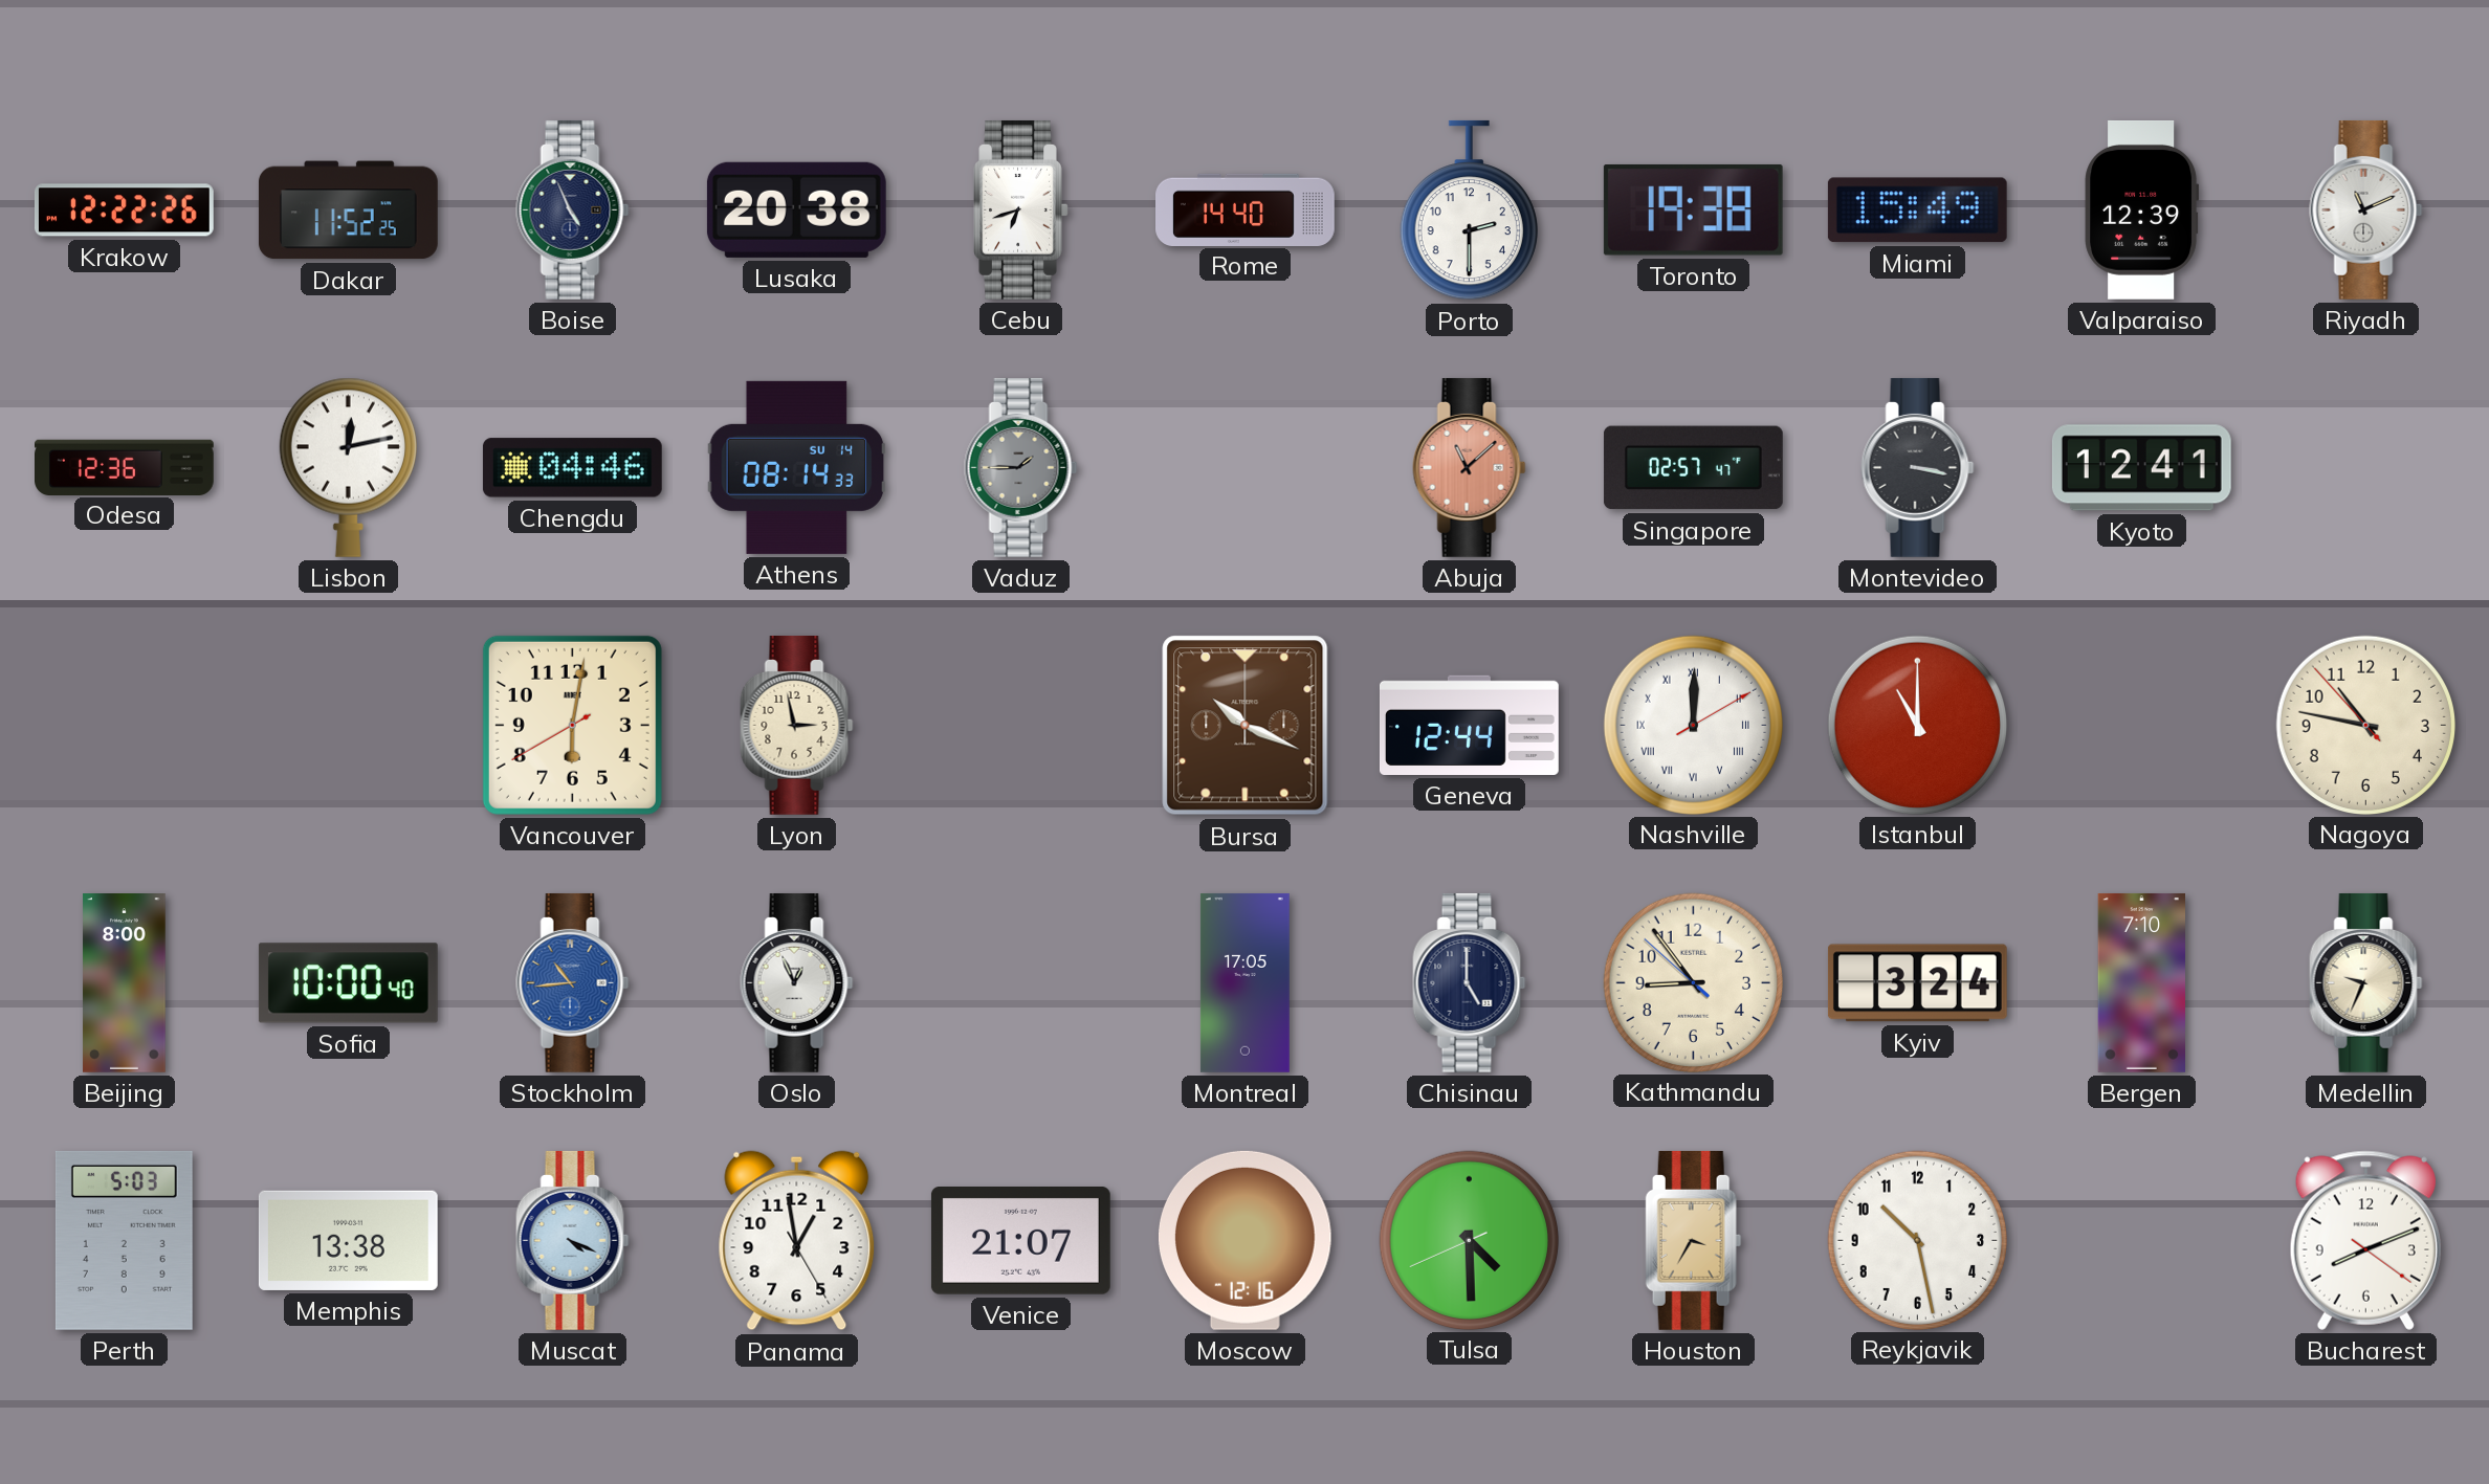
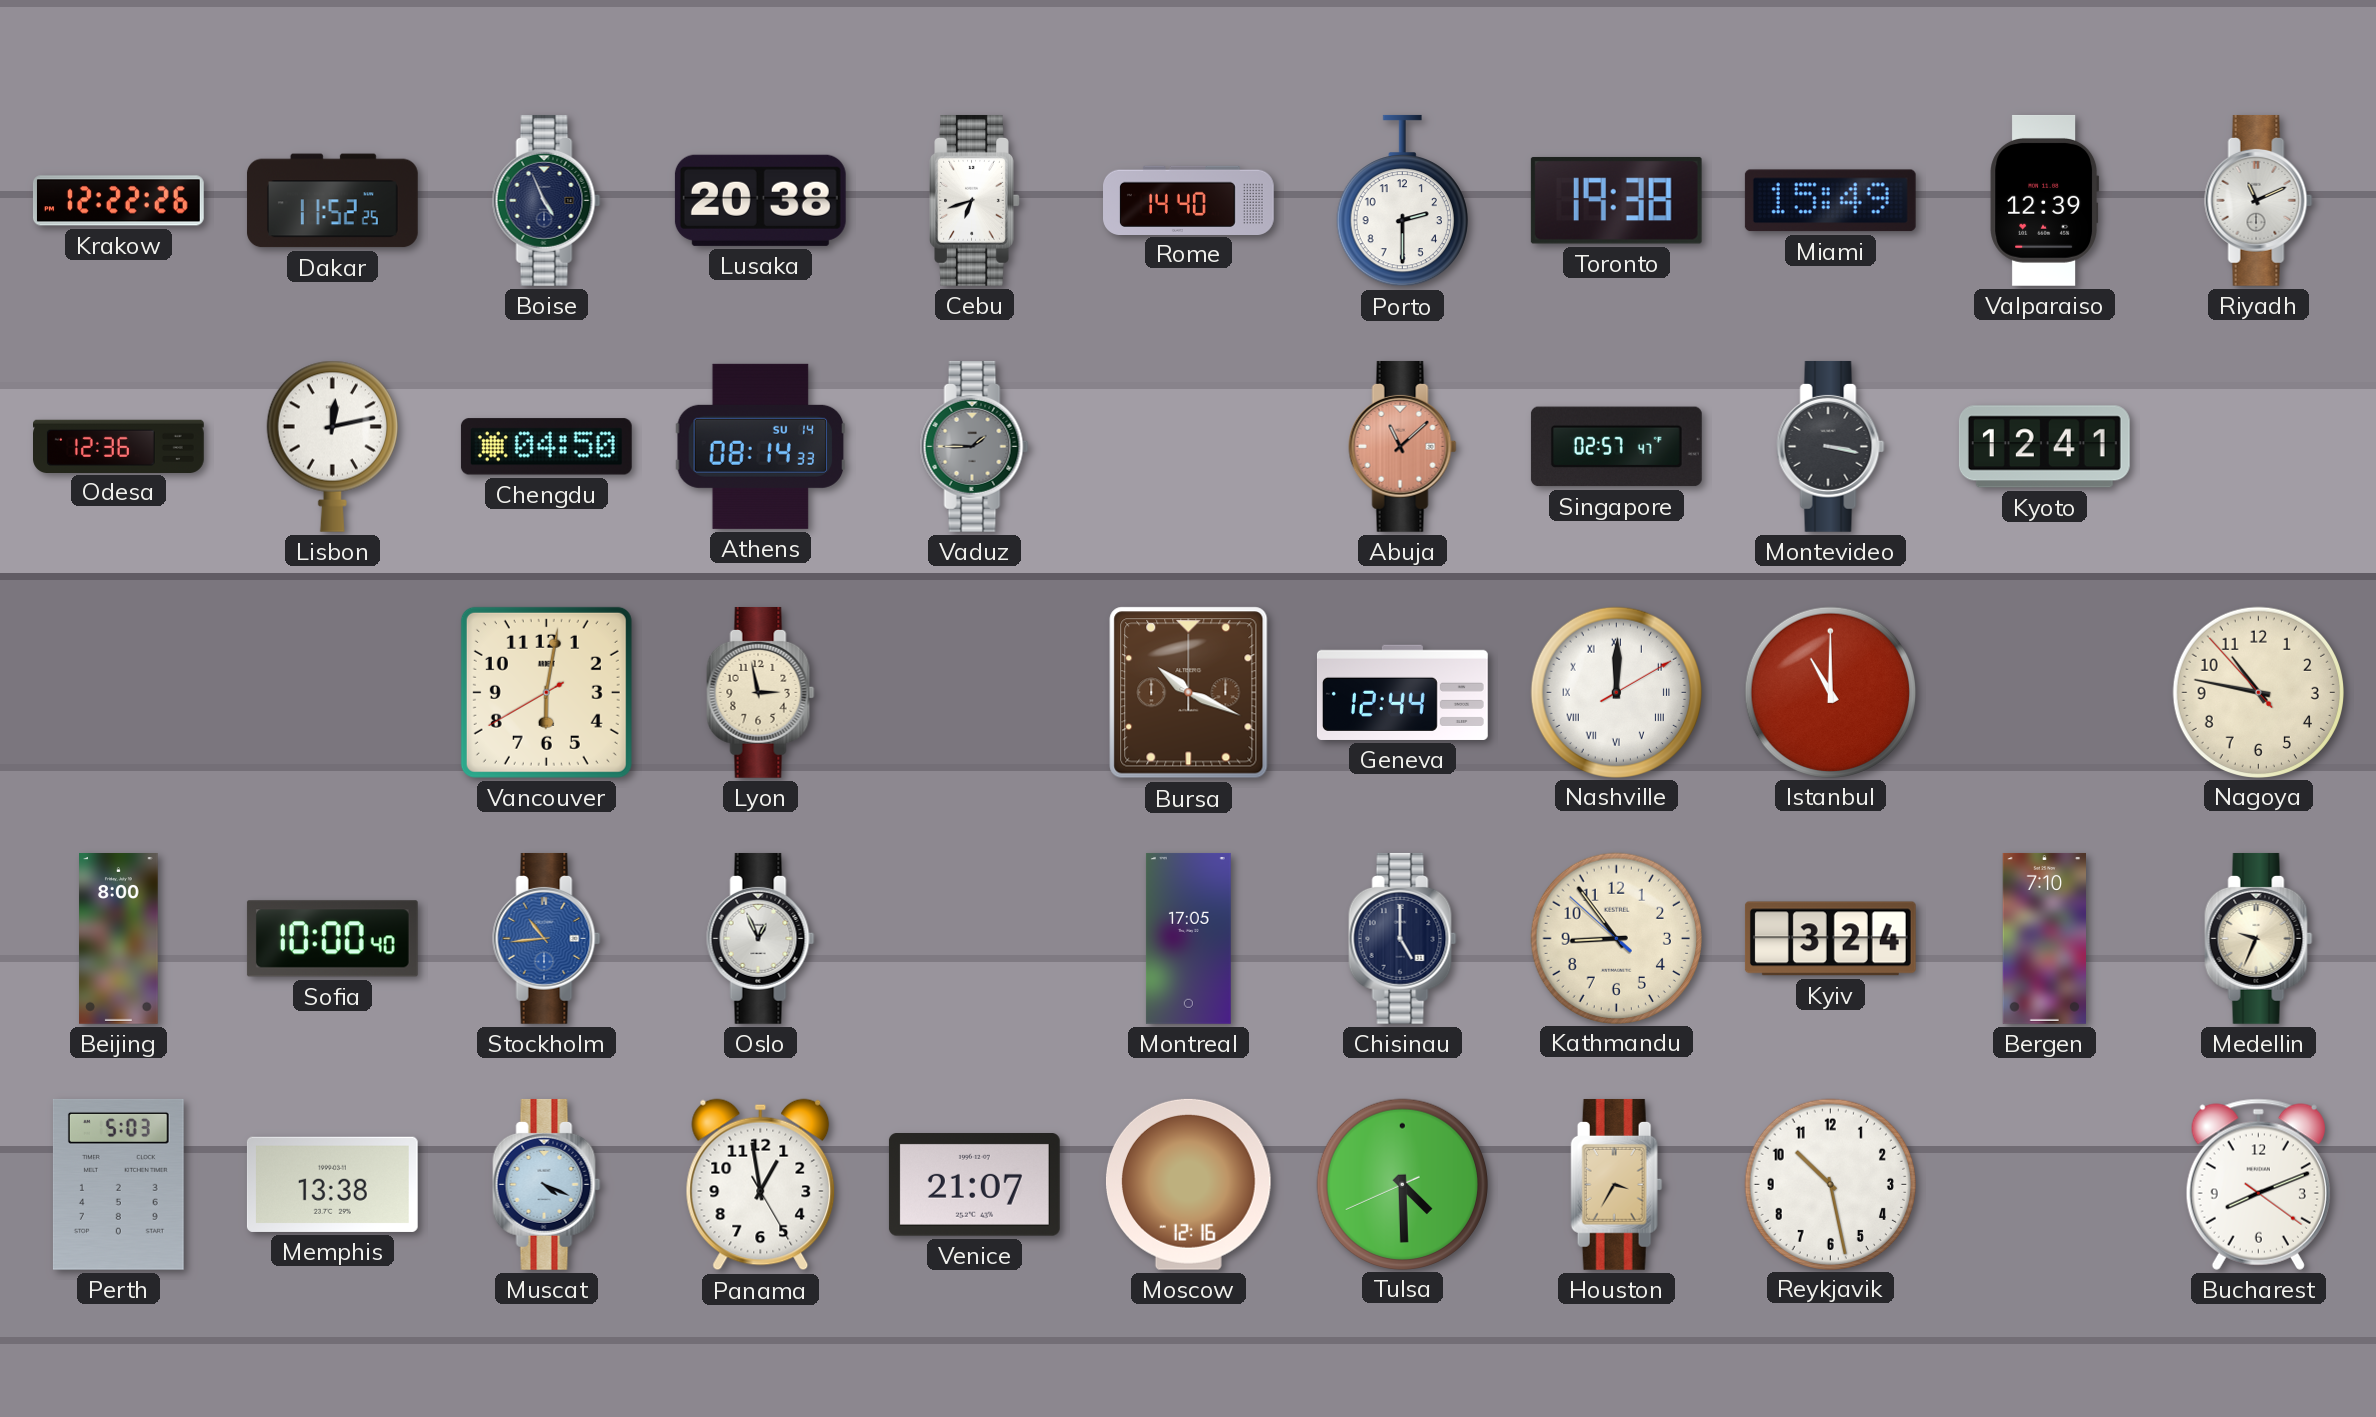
Chengdu: 04:46 -> 04:50
